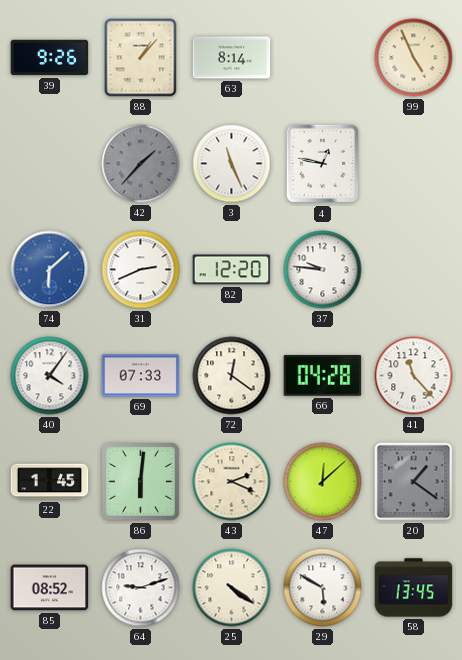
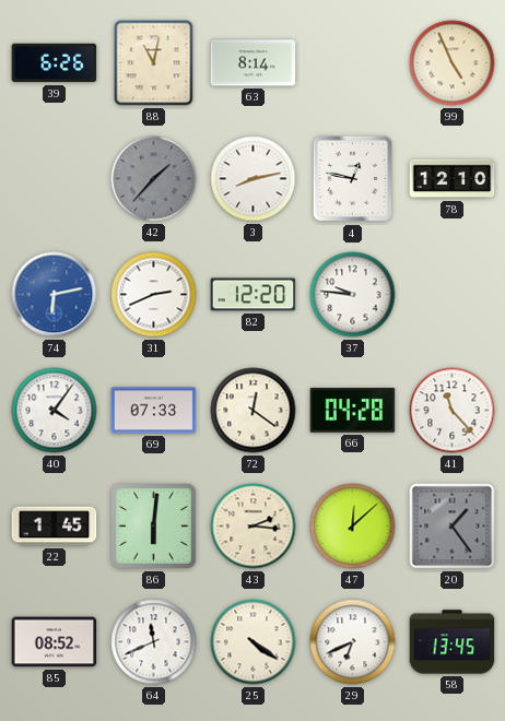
39: 9:26 -> 6:26
88: 1:07 -> 11:02
3: 11:26 -> 8:13
78: none -> 12:10
74: 6:08 -> 6:13
43: 2:19 -> 2:16
20: 1:21 -> 1:24
64: 9:12 -> 11:41
29: 5:50 -> 6:41
